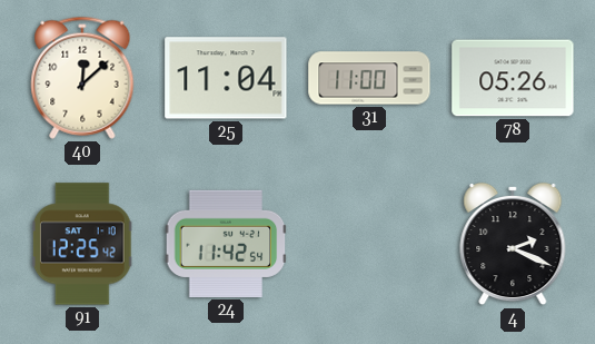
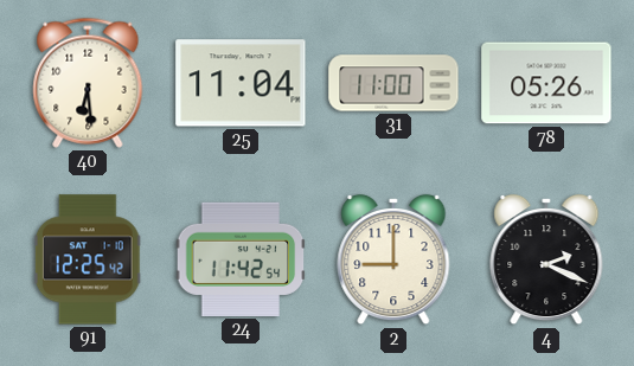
40: 12:08 -> 6:29
2: none -> 9:00
